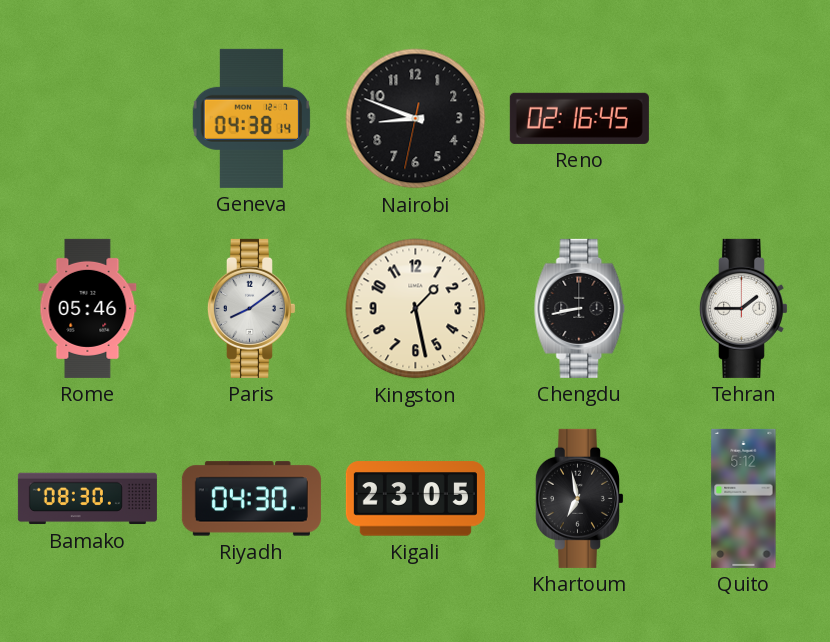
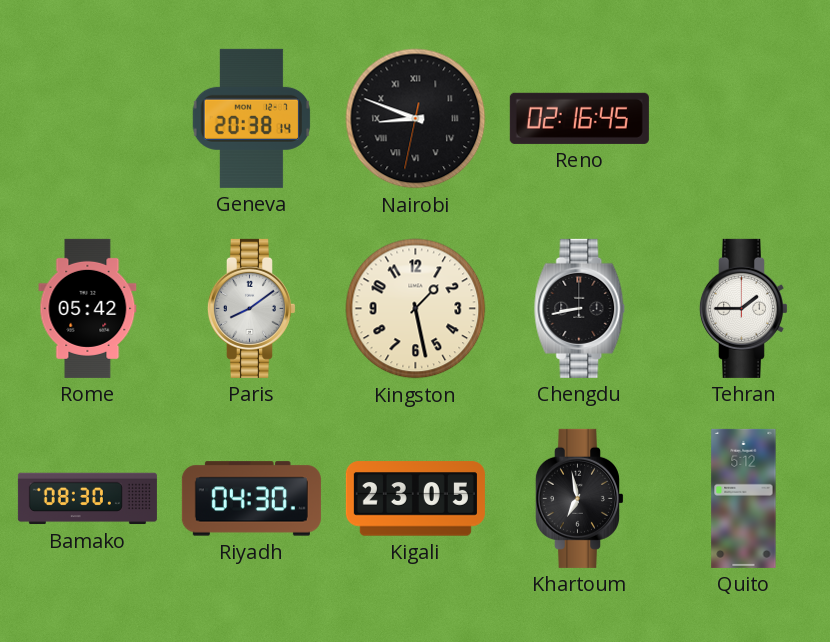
Geneva: 04:38 -> 20:38
Nairobi numerals: Arabic -> Roman
Rome: 05:46 -> 05:42
